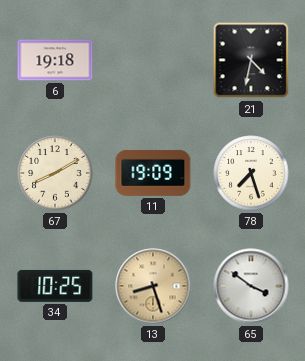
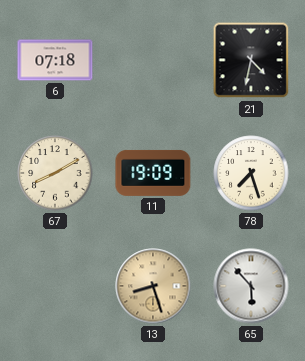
6: 19:18 -> 07:18
34: 10:25 -> none
65: 3:51 -> 5:53
